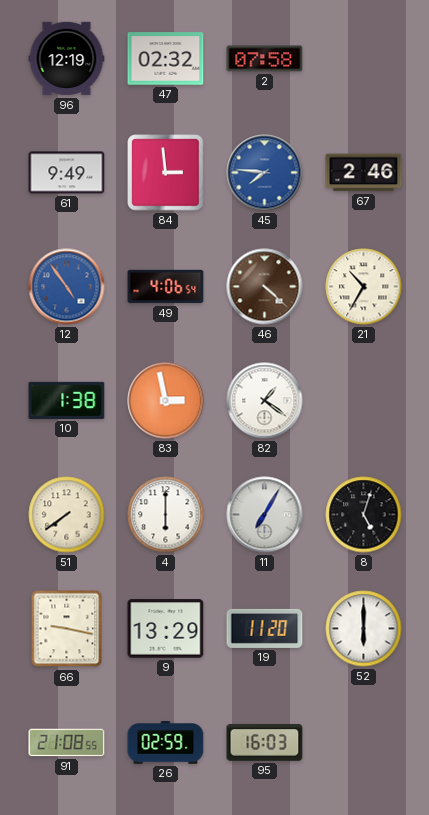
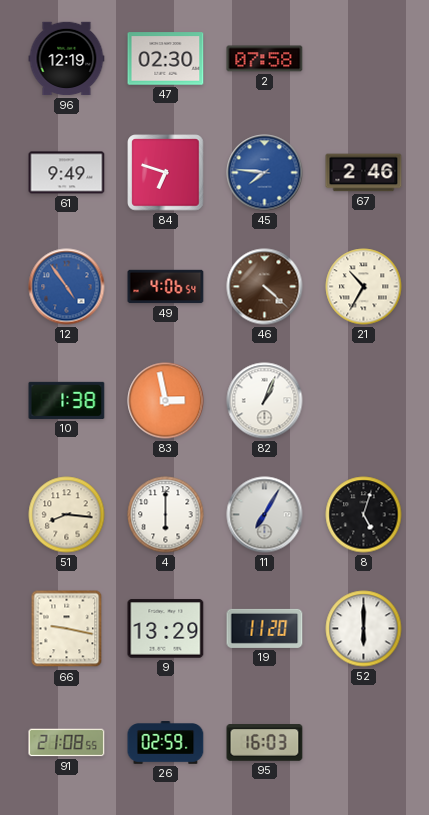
47: 02:32 -> 02:30
84: 2:59 -> 6:48
82: 1:21 -> 1:04
51: 7:39 -> 8:16
